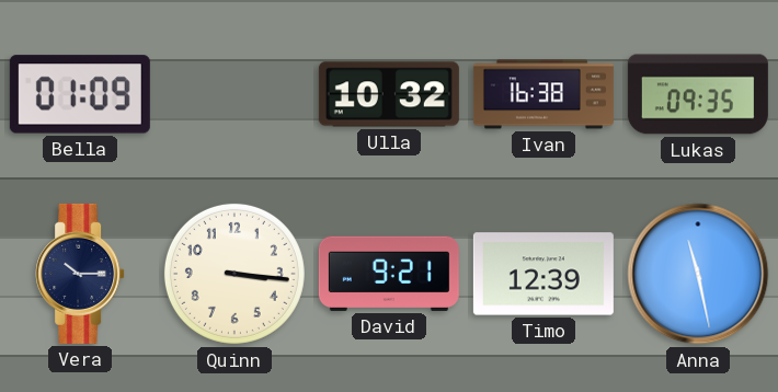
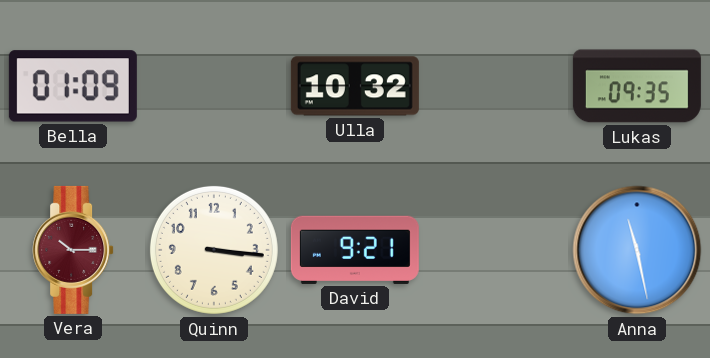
Ivan: 16:38 -> none
Vera dial: navy -> burgundy
Timo: 12:39 -> none
